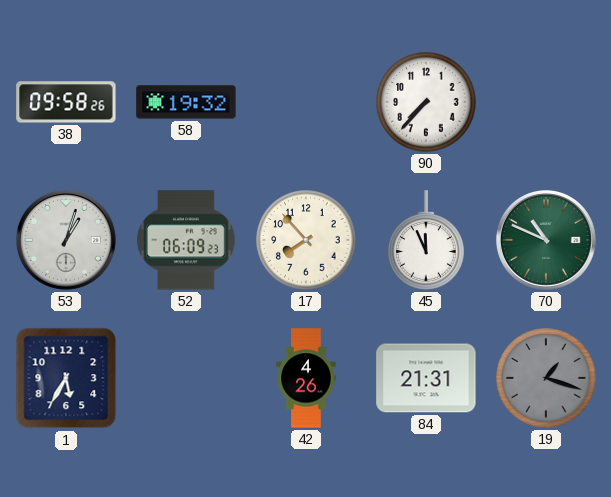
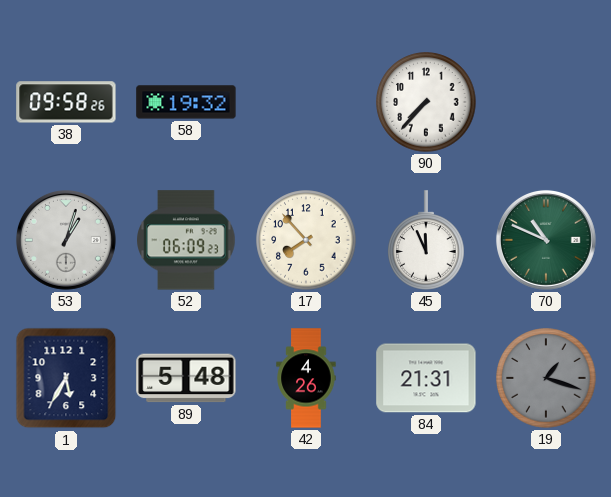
89: none -> 5:48
